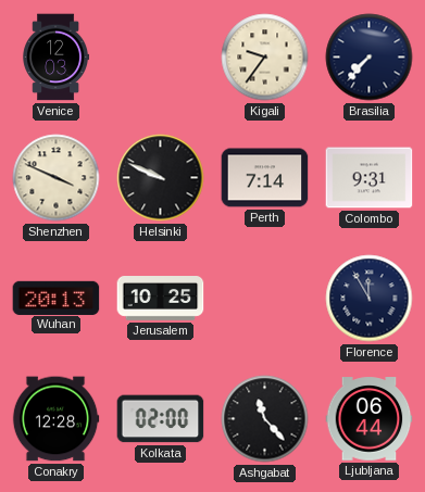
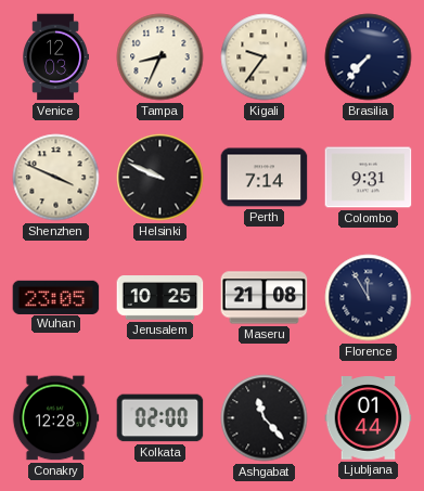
Tampa: none -> 8:34
Wuhan: 20:13 -> 23:05
Maseru: none -> 21:08
Ljubljana: 06:44 -> 01:44
